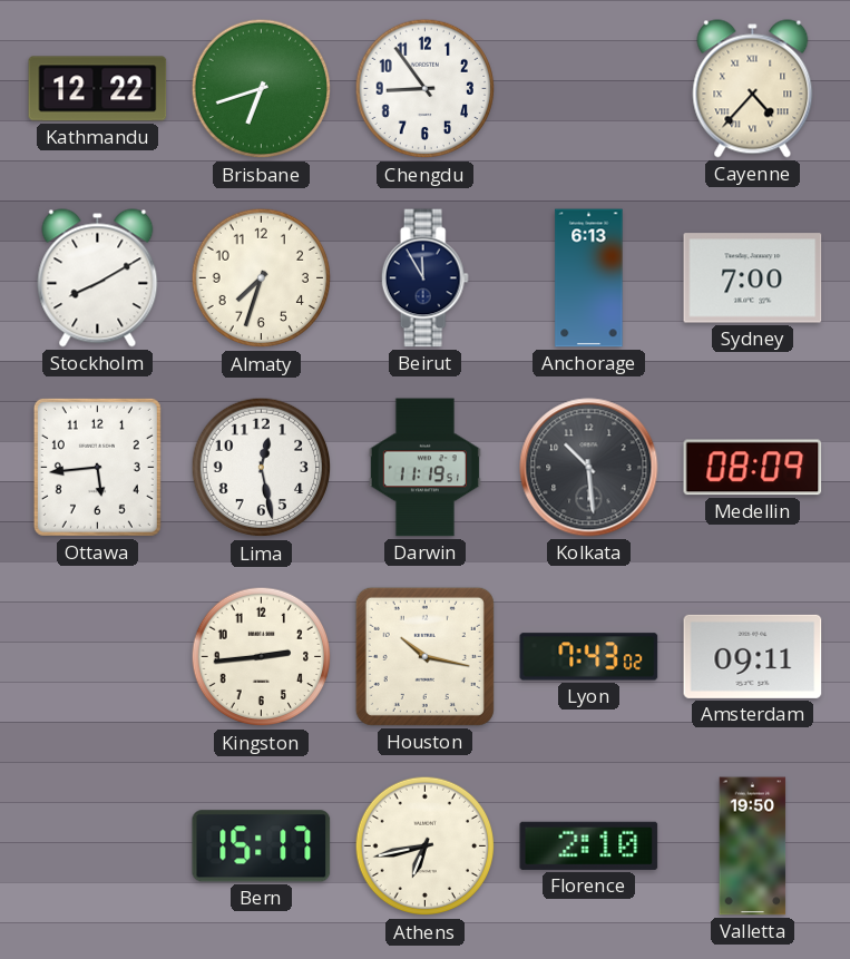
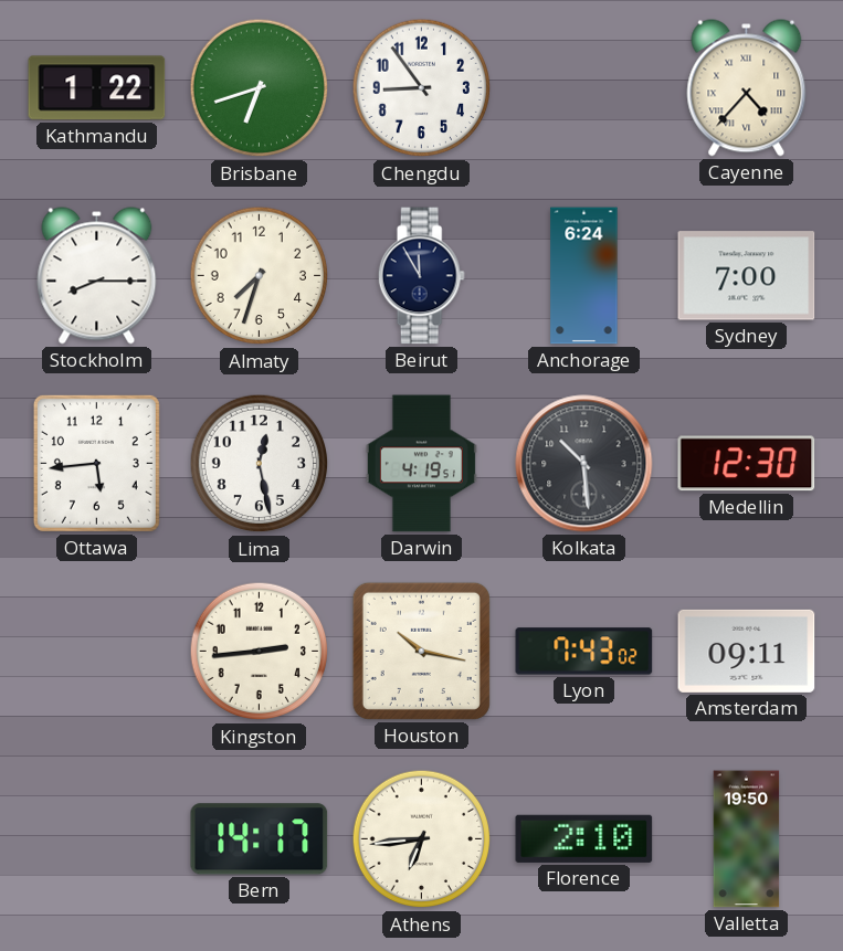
Kathmandu: 12:22 -> 1:22
Stockholm: 8:10 -> 8:15
Anchorage: 6:13 -> 6:24
Darwin: 11:19 -> 4:19
Medellin: 08:09 -> 12:30
Bern: 15:17 -> 14:17
Athens: 6:43 -> 6:44
